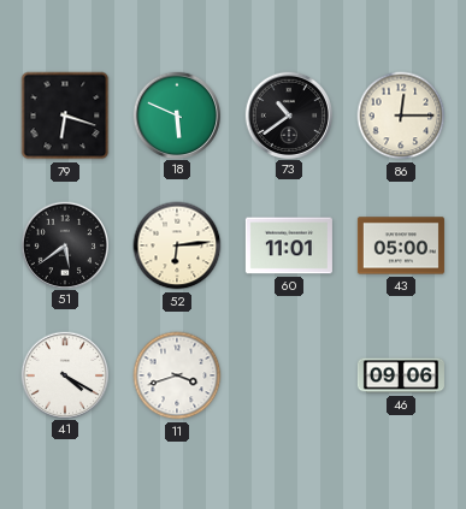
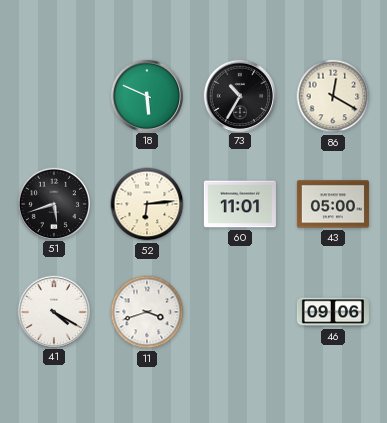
79: 6:18 -> none
73: 10:39 -> 10:35
86: 12:15 -> 12:20
51: 5:39 -> 5:42
